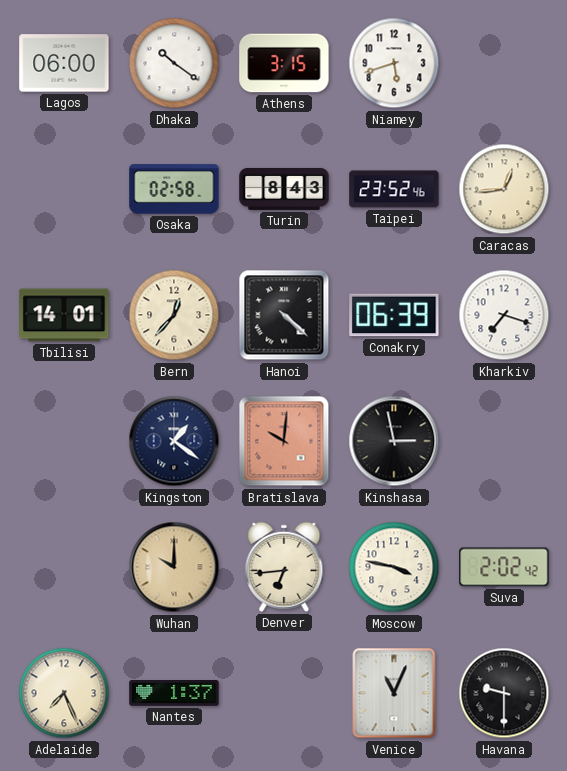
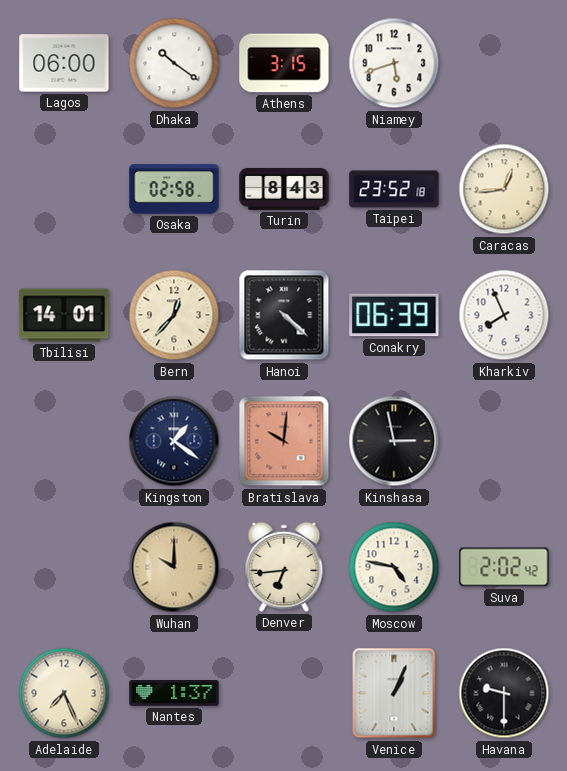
Taipei: 23:52:46 -> 23:52:18
Kharkiv: 7:18 -> 7:56
Moscow: 3:47 -> 4:47
Venice: 11:04 -> 1:04
